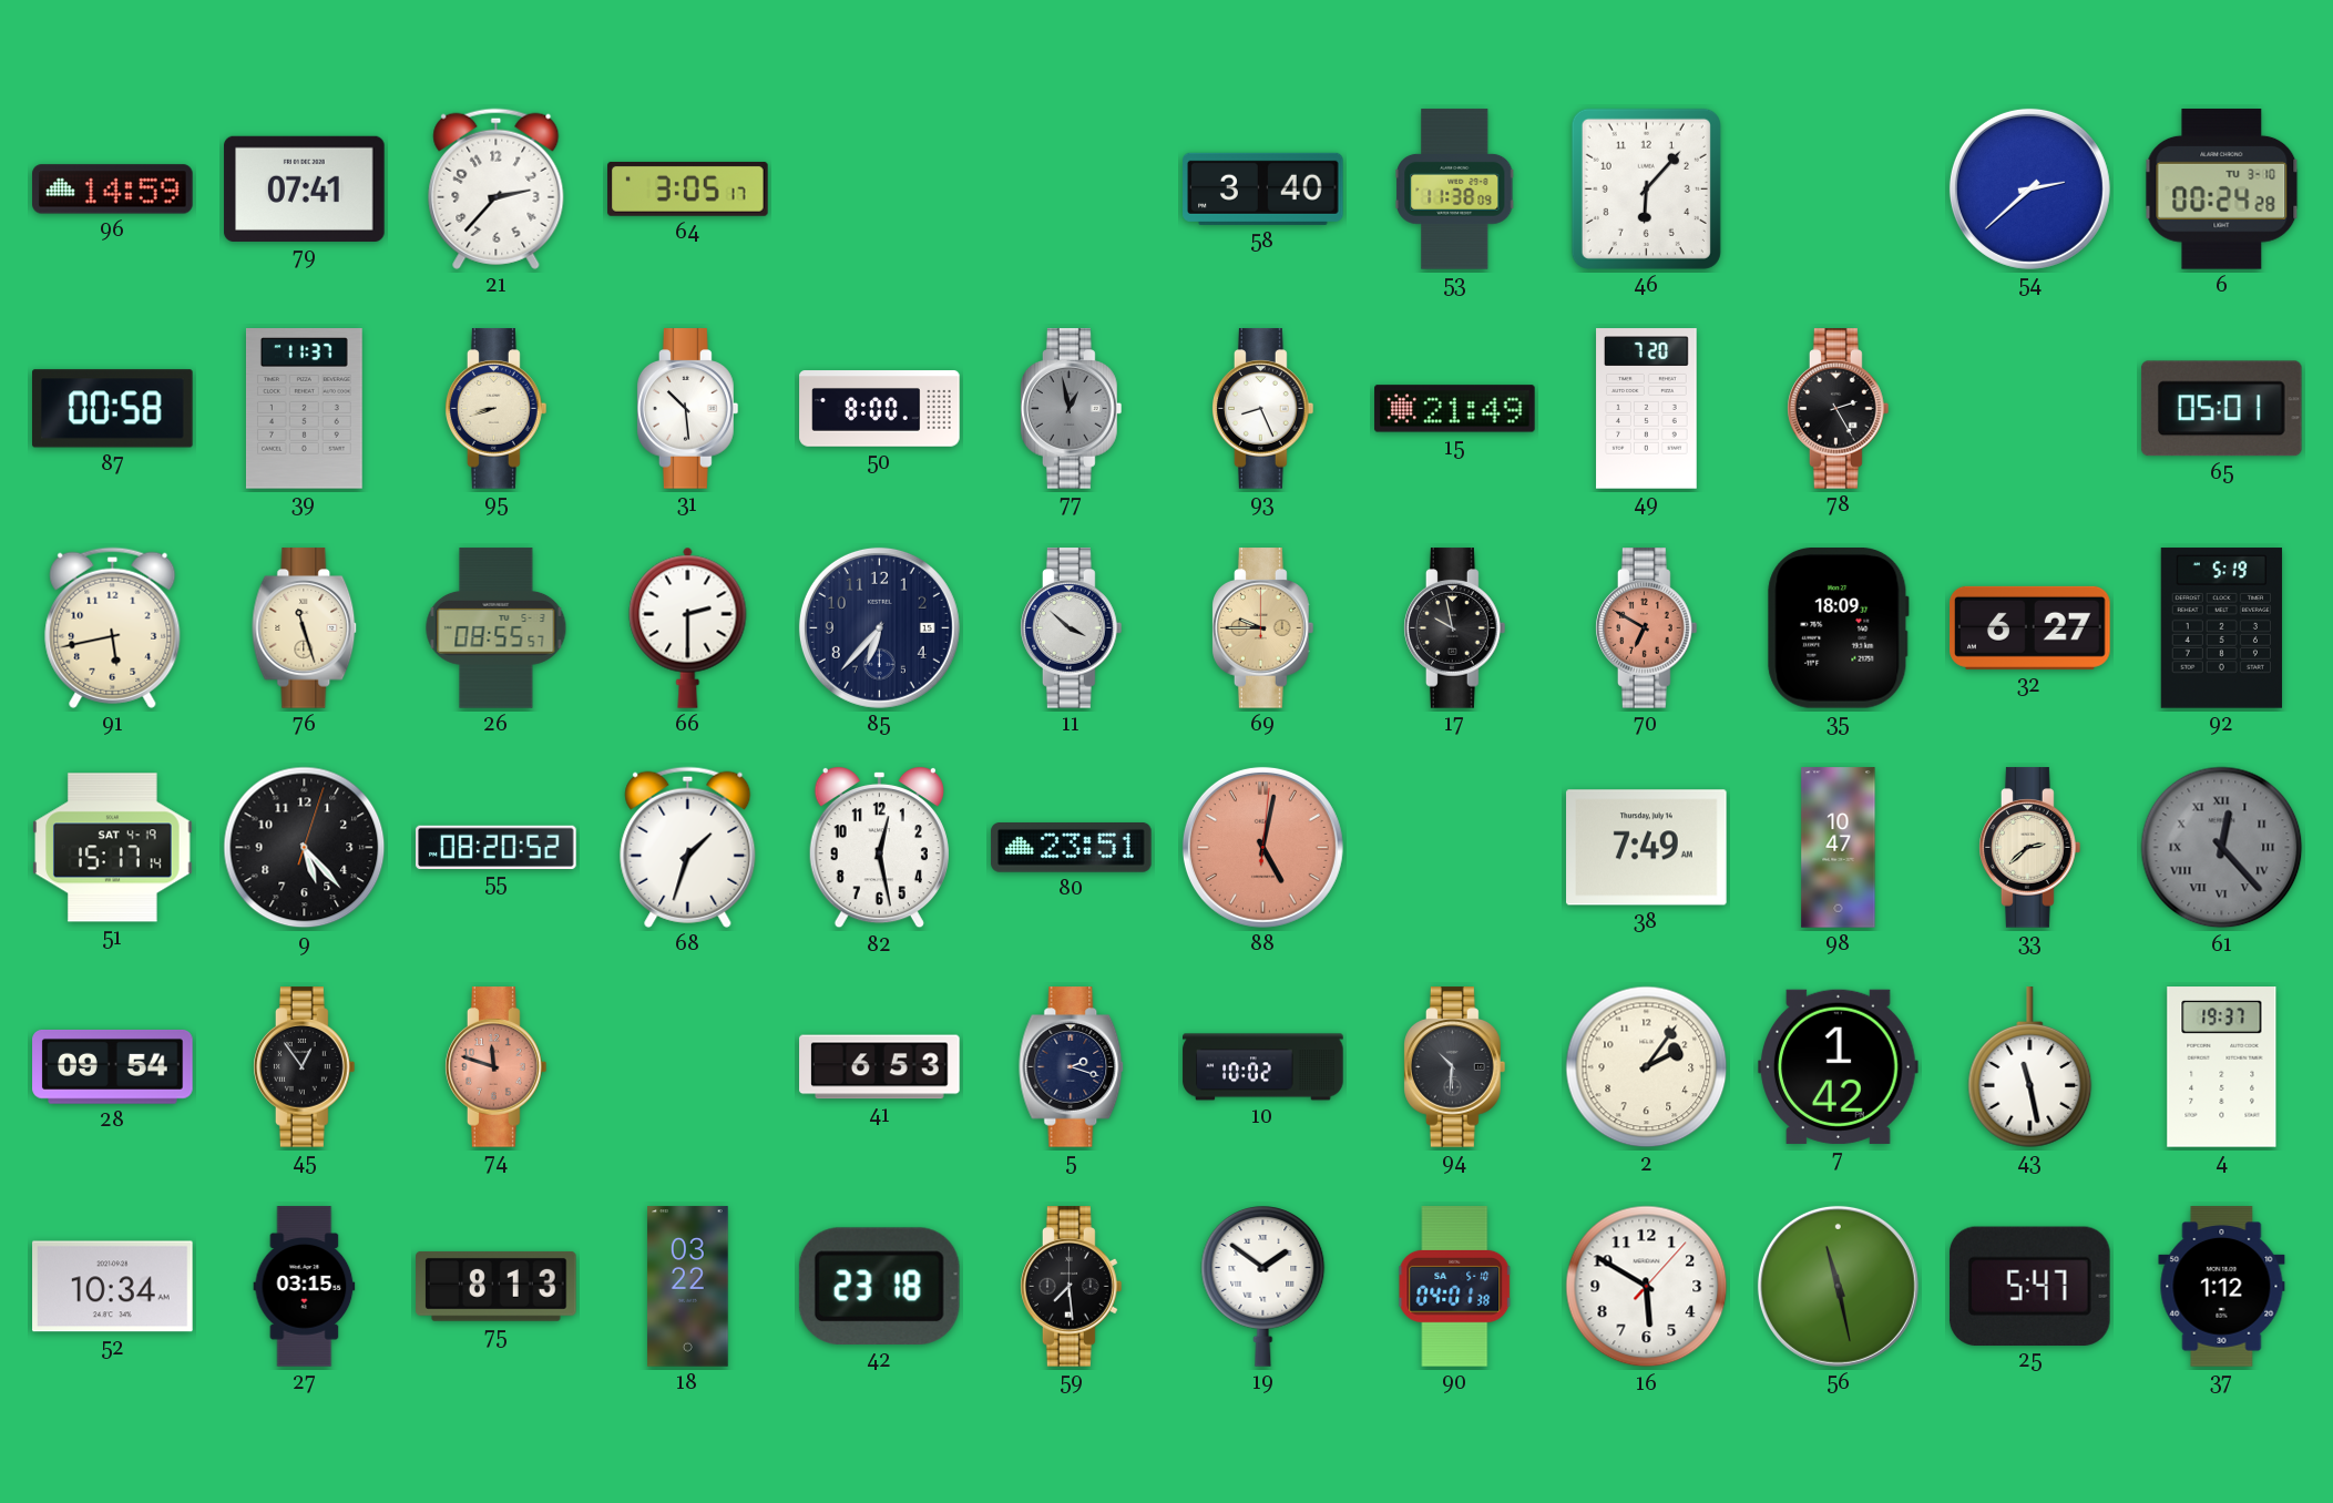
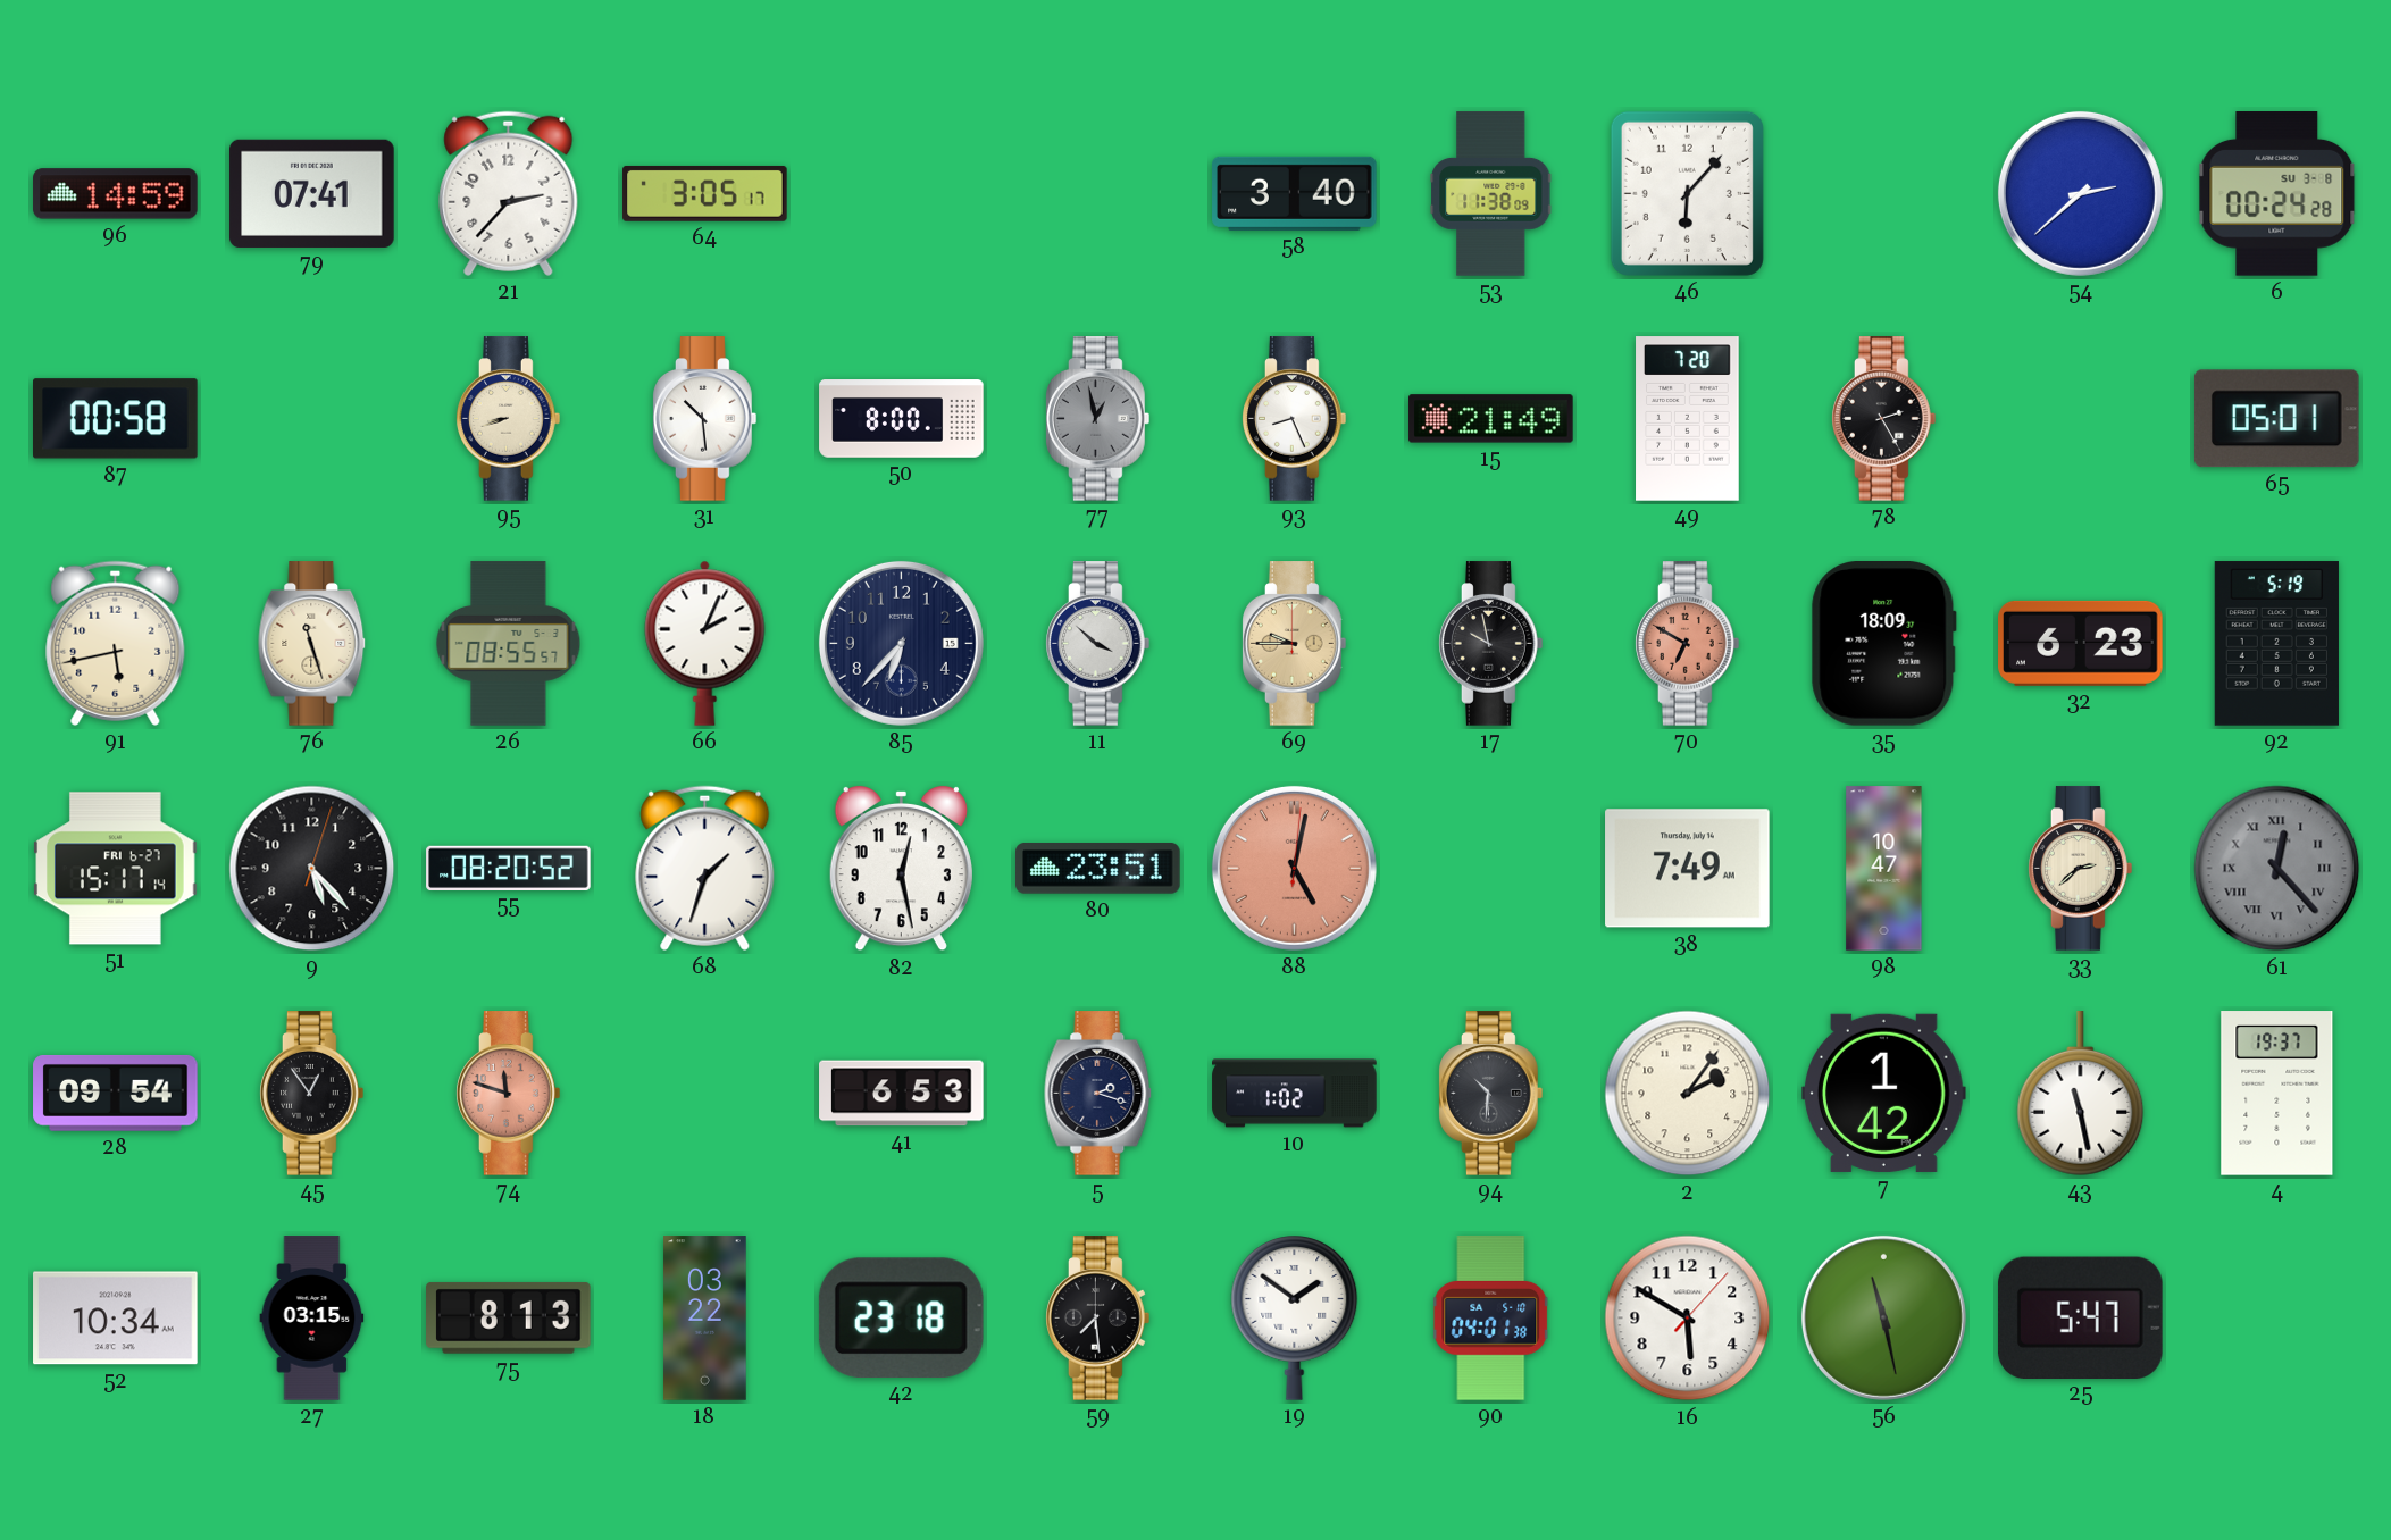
6 date: TU 3-10 -> SU 3-8
39: 11:37 -> none
66: 2:30 -> 2:04
32: 6:27 -> 6:23
51 date: SAT 4-19 -> FRI 6-27
10: 10:02 -> 1:02
37: 1:12 -> none
